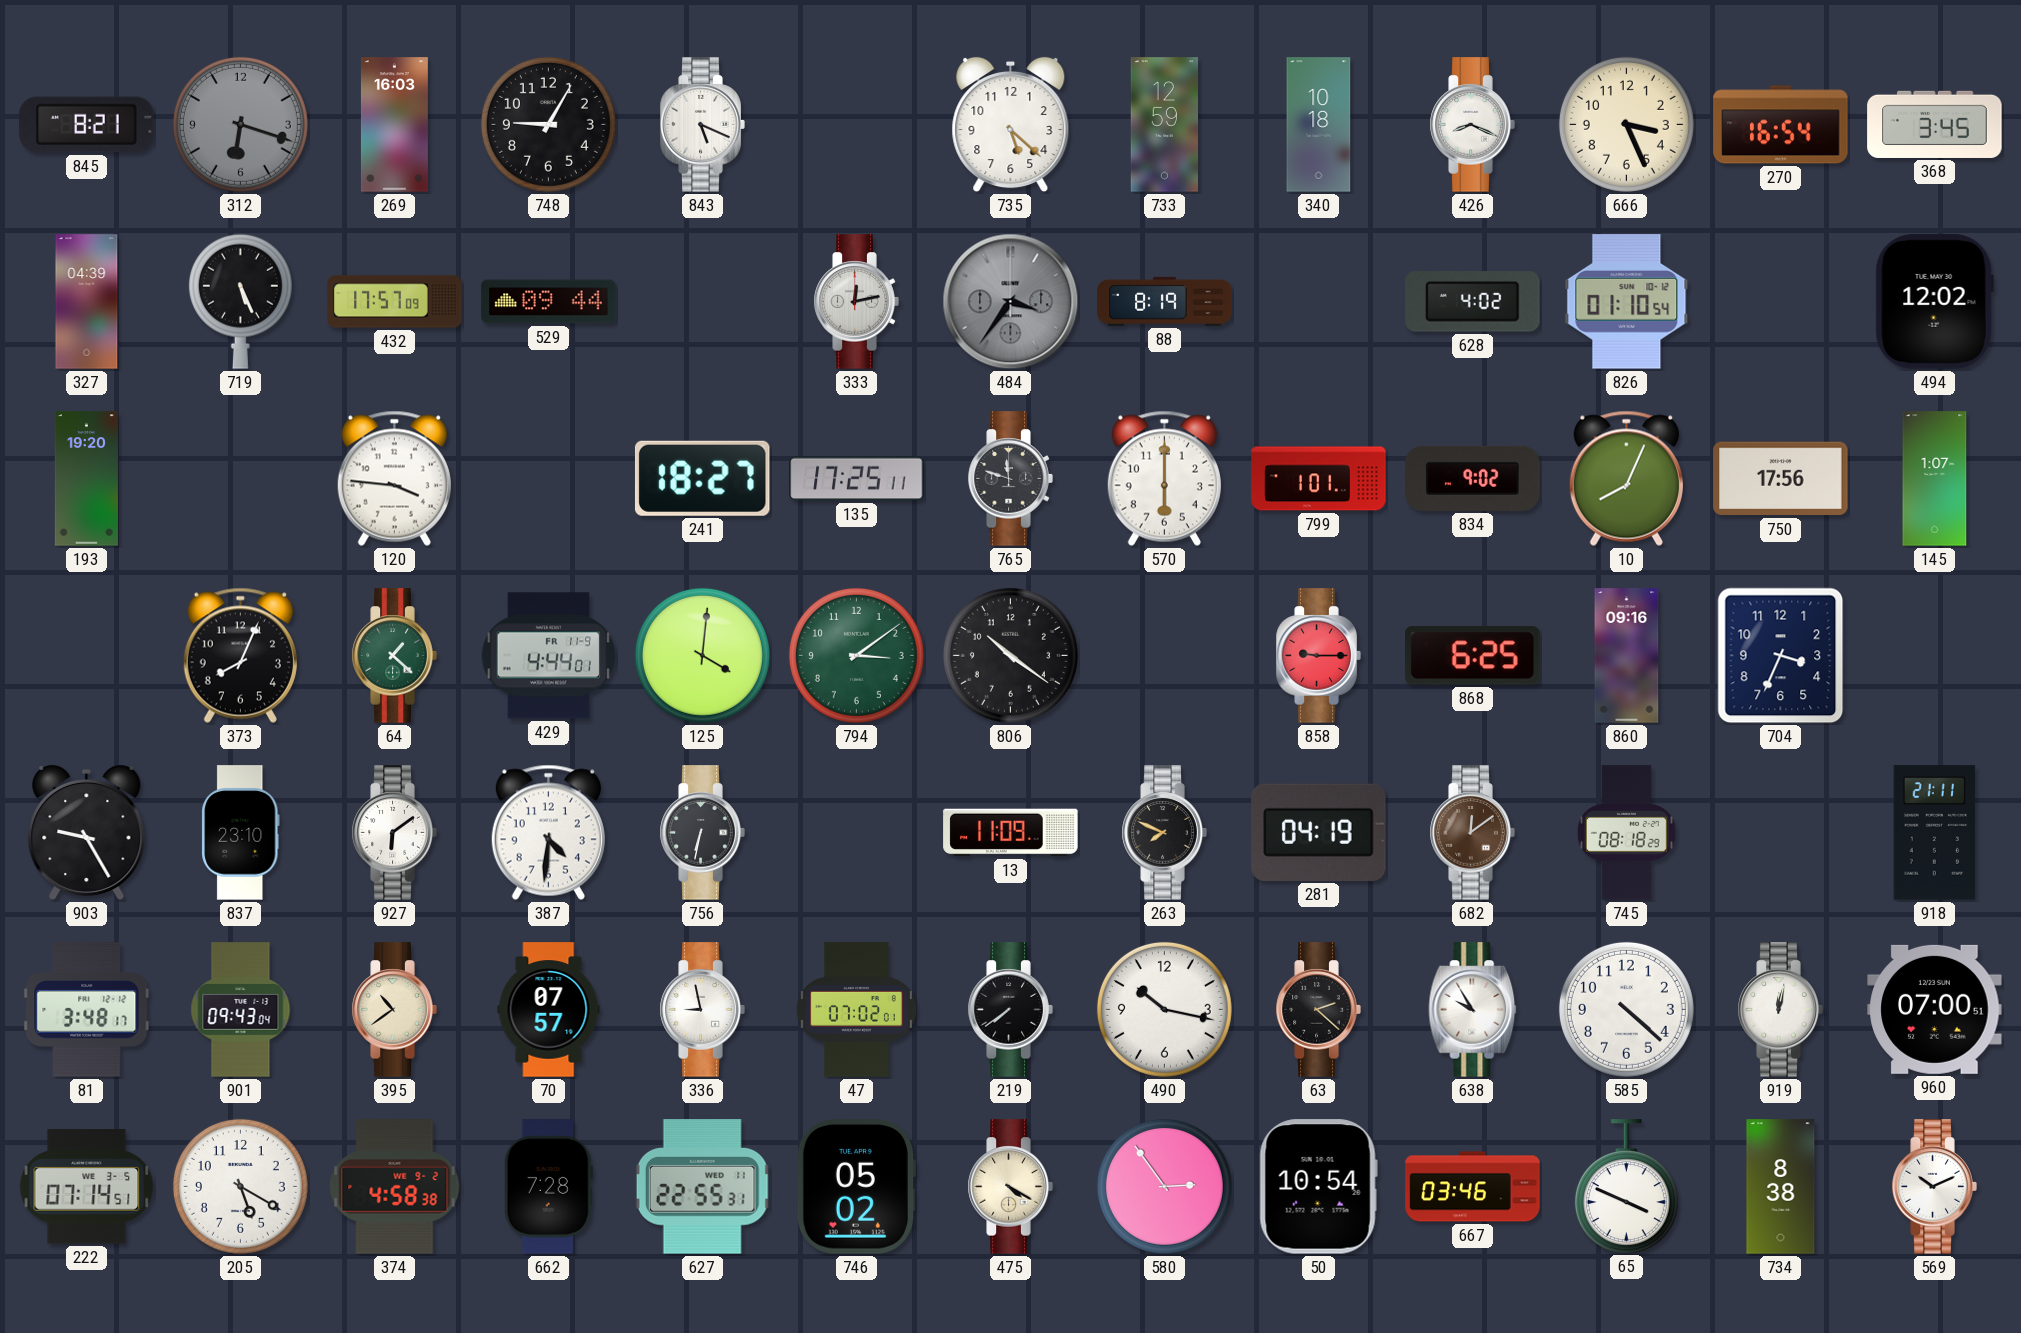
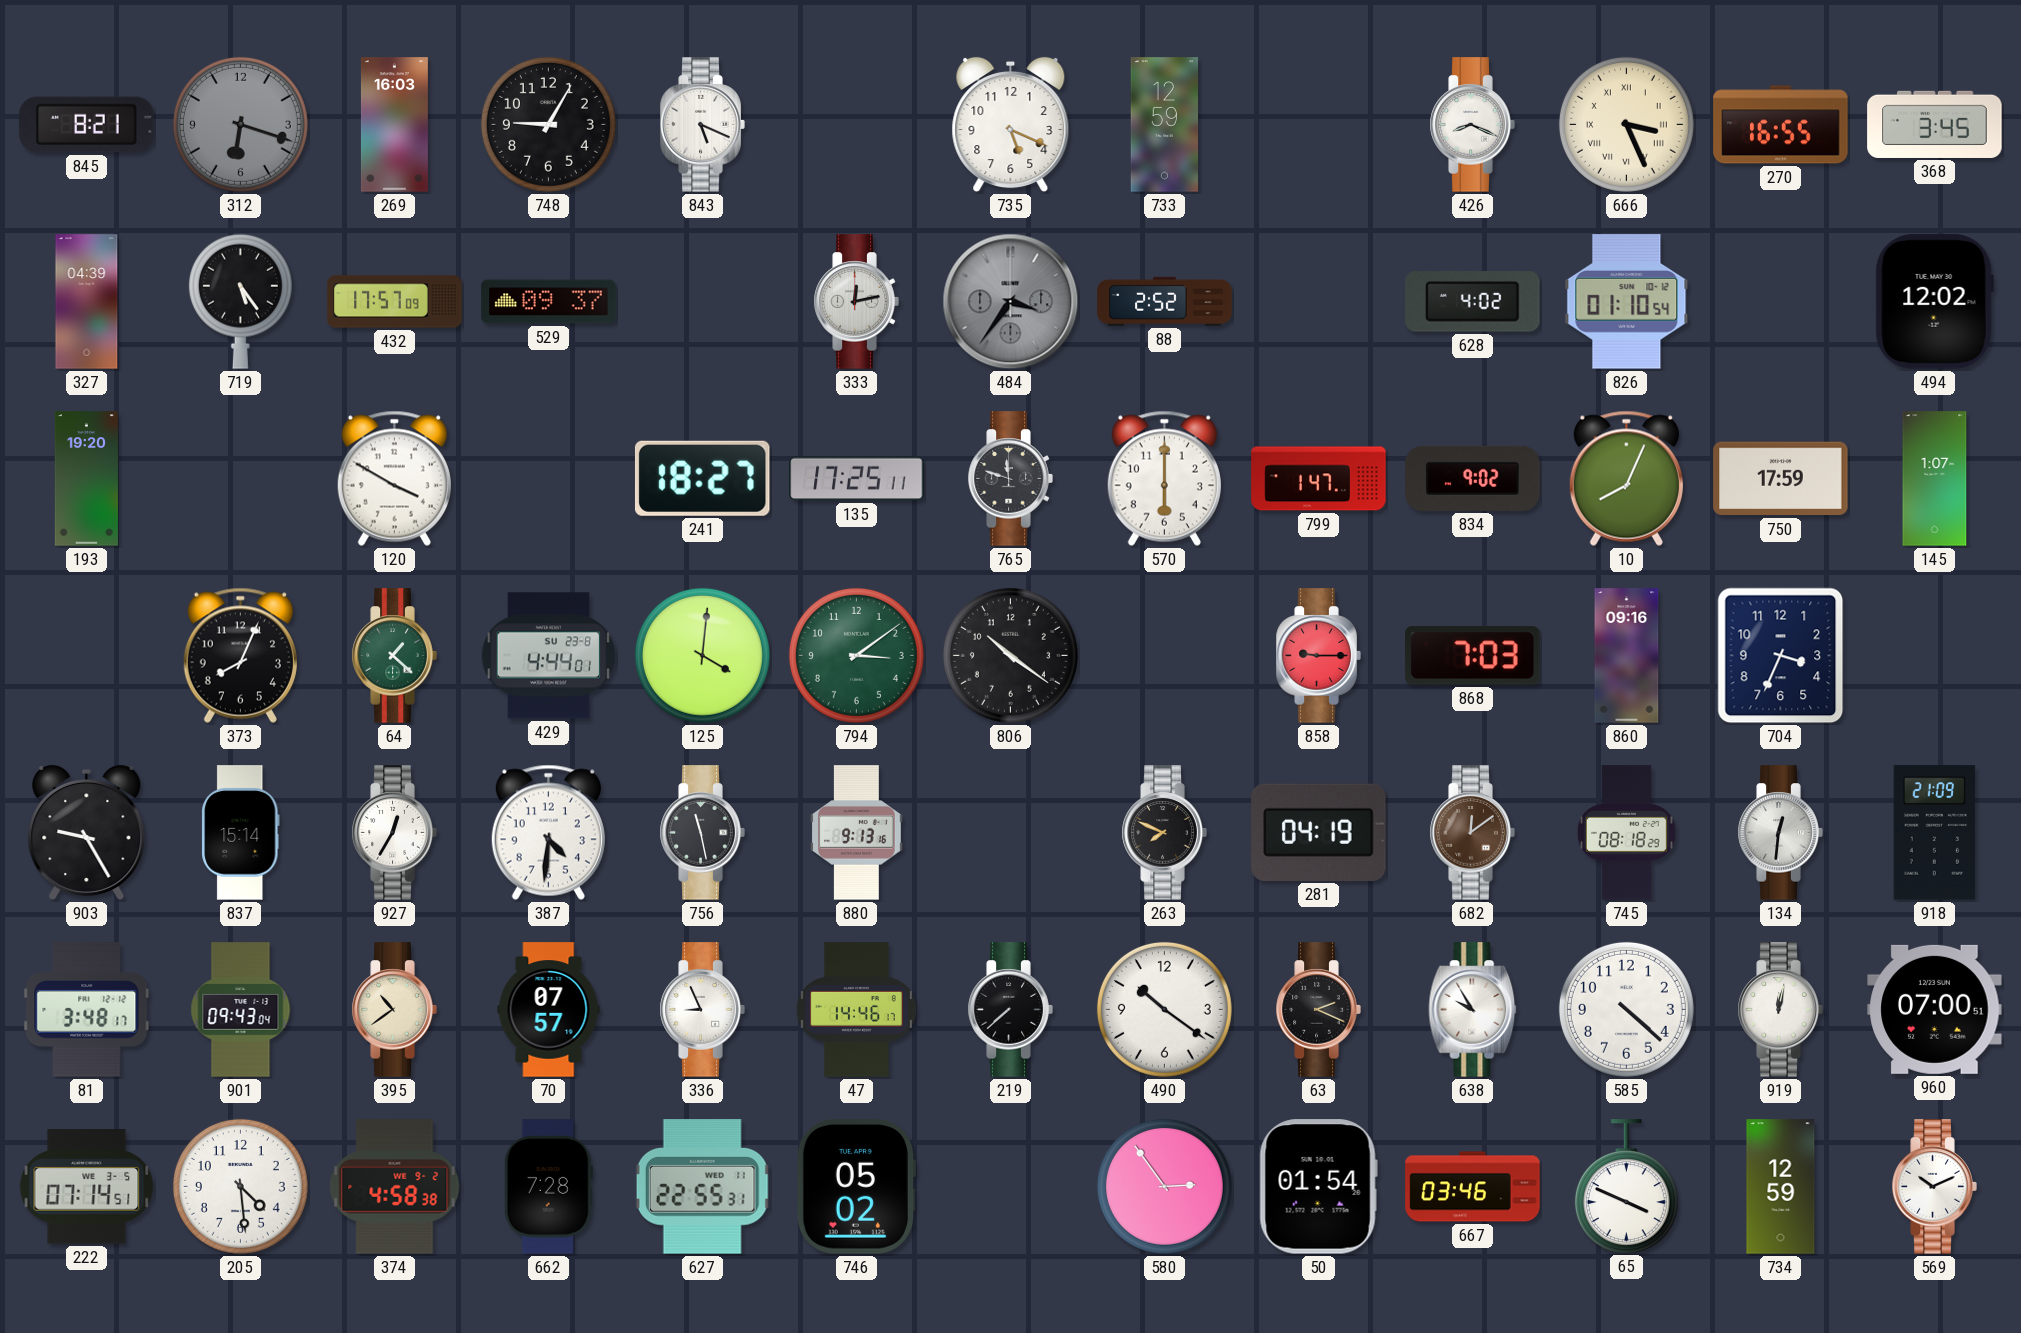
735: 5:22 -> 5:19
340: 10:18 -> none
666 numerals: Arabic -> Roman
270: 16:54 -> 16:55
719: 5:26 -> 5:24
529: 09:44 -> 09:37
88: 8:19 -> 2:52
120: 3:46 -> 3:50
799: 1:01 -> 1:47
750: 17:56 -> 17:59
429 date: FR 11-9 -> SU 23-8
868: 6:25 -> 7:03
837: 23:10 -> 15:14
927: 6:09 -> 12:35
756: 6:32 -> 11:28
880: none -> 9:13
13: 11:09 -> none
134: none -> 12:31
918: 21:11 -> 21:09
336: 8:58 -> 8:56
47: 07:02 -> 14:46
219: 7:39 -> 7:38
490: 10:17 -> 10:21
63: 2:22 -> 2:19
205: 5:20 -> 4:29
475: 4:20 -> none
50: 10:54 -> 01:54
734: 8:38 -> 12:59
